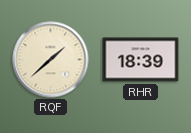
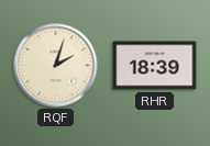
RQF: 1:38 -> 2:03
